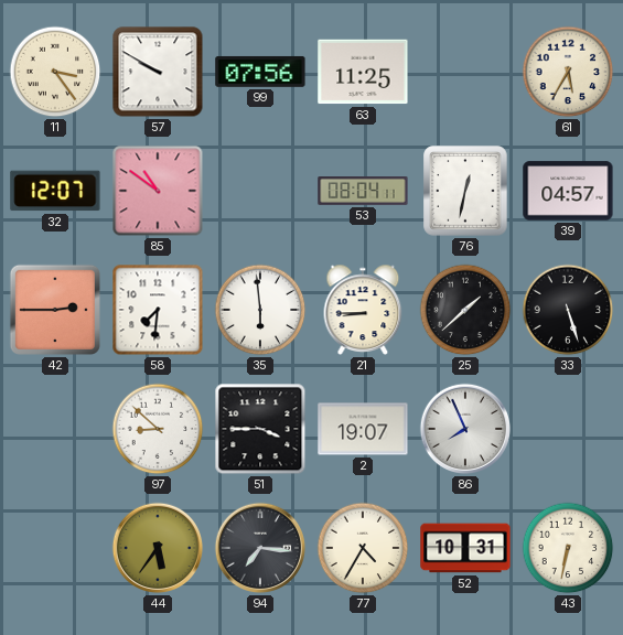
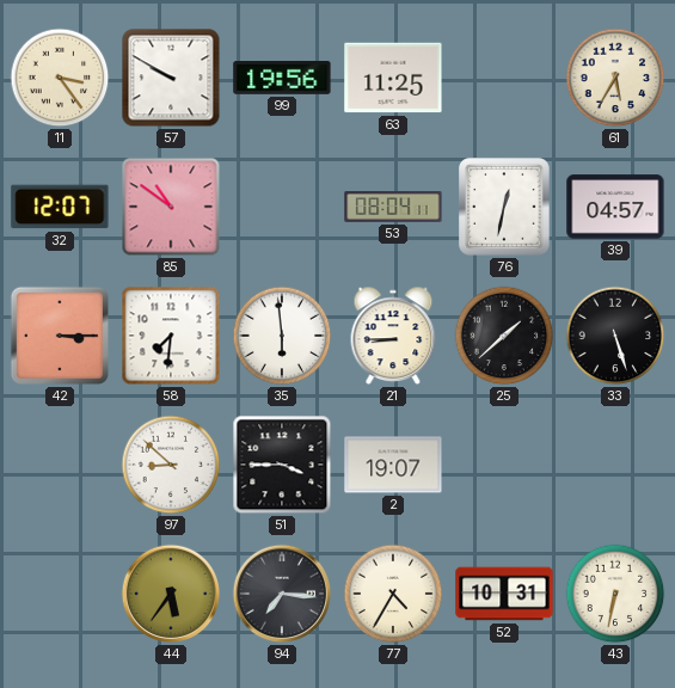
99: 07:56 -> 19:56
42: 2:45 -> 3:15
86: 7:56 -> none
